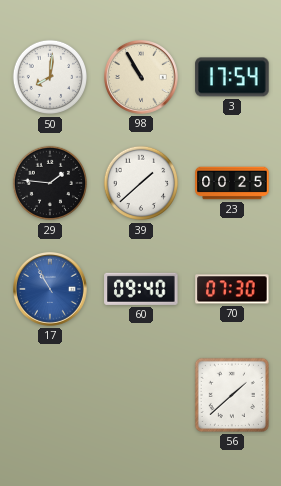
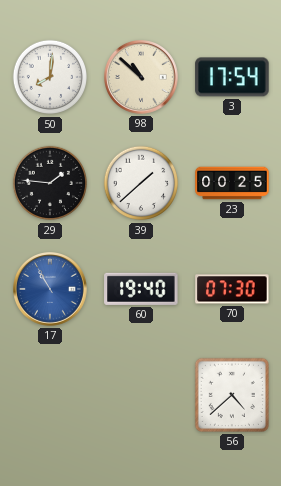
98: 10:55 -> 10:52
60: 09:40 -> 19:40
56: 1:38 -> 4:38
